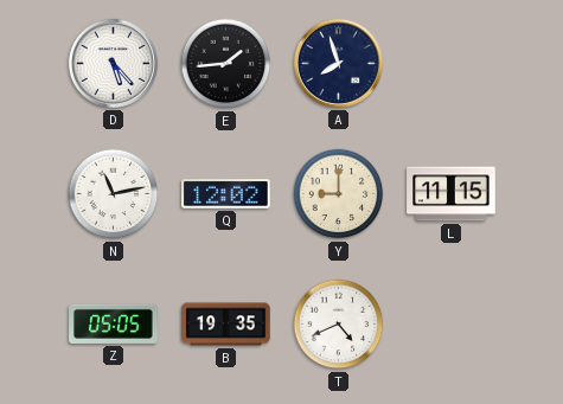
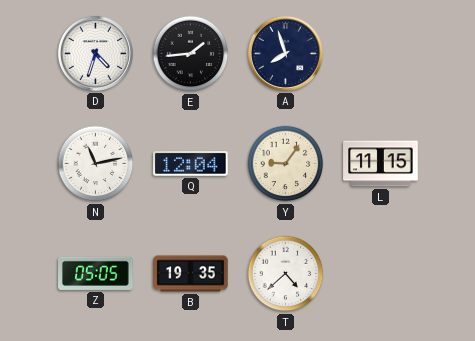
D: 5:23 -> 4:33
Q: 12:02 -> 12:04
Y: 9:00 -> 9:06
T: 4:41 -> 4:38
